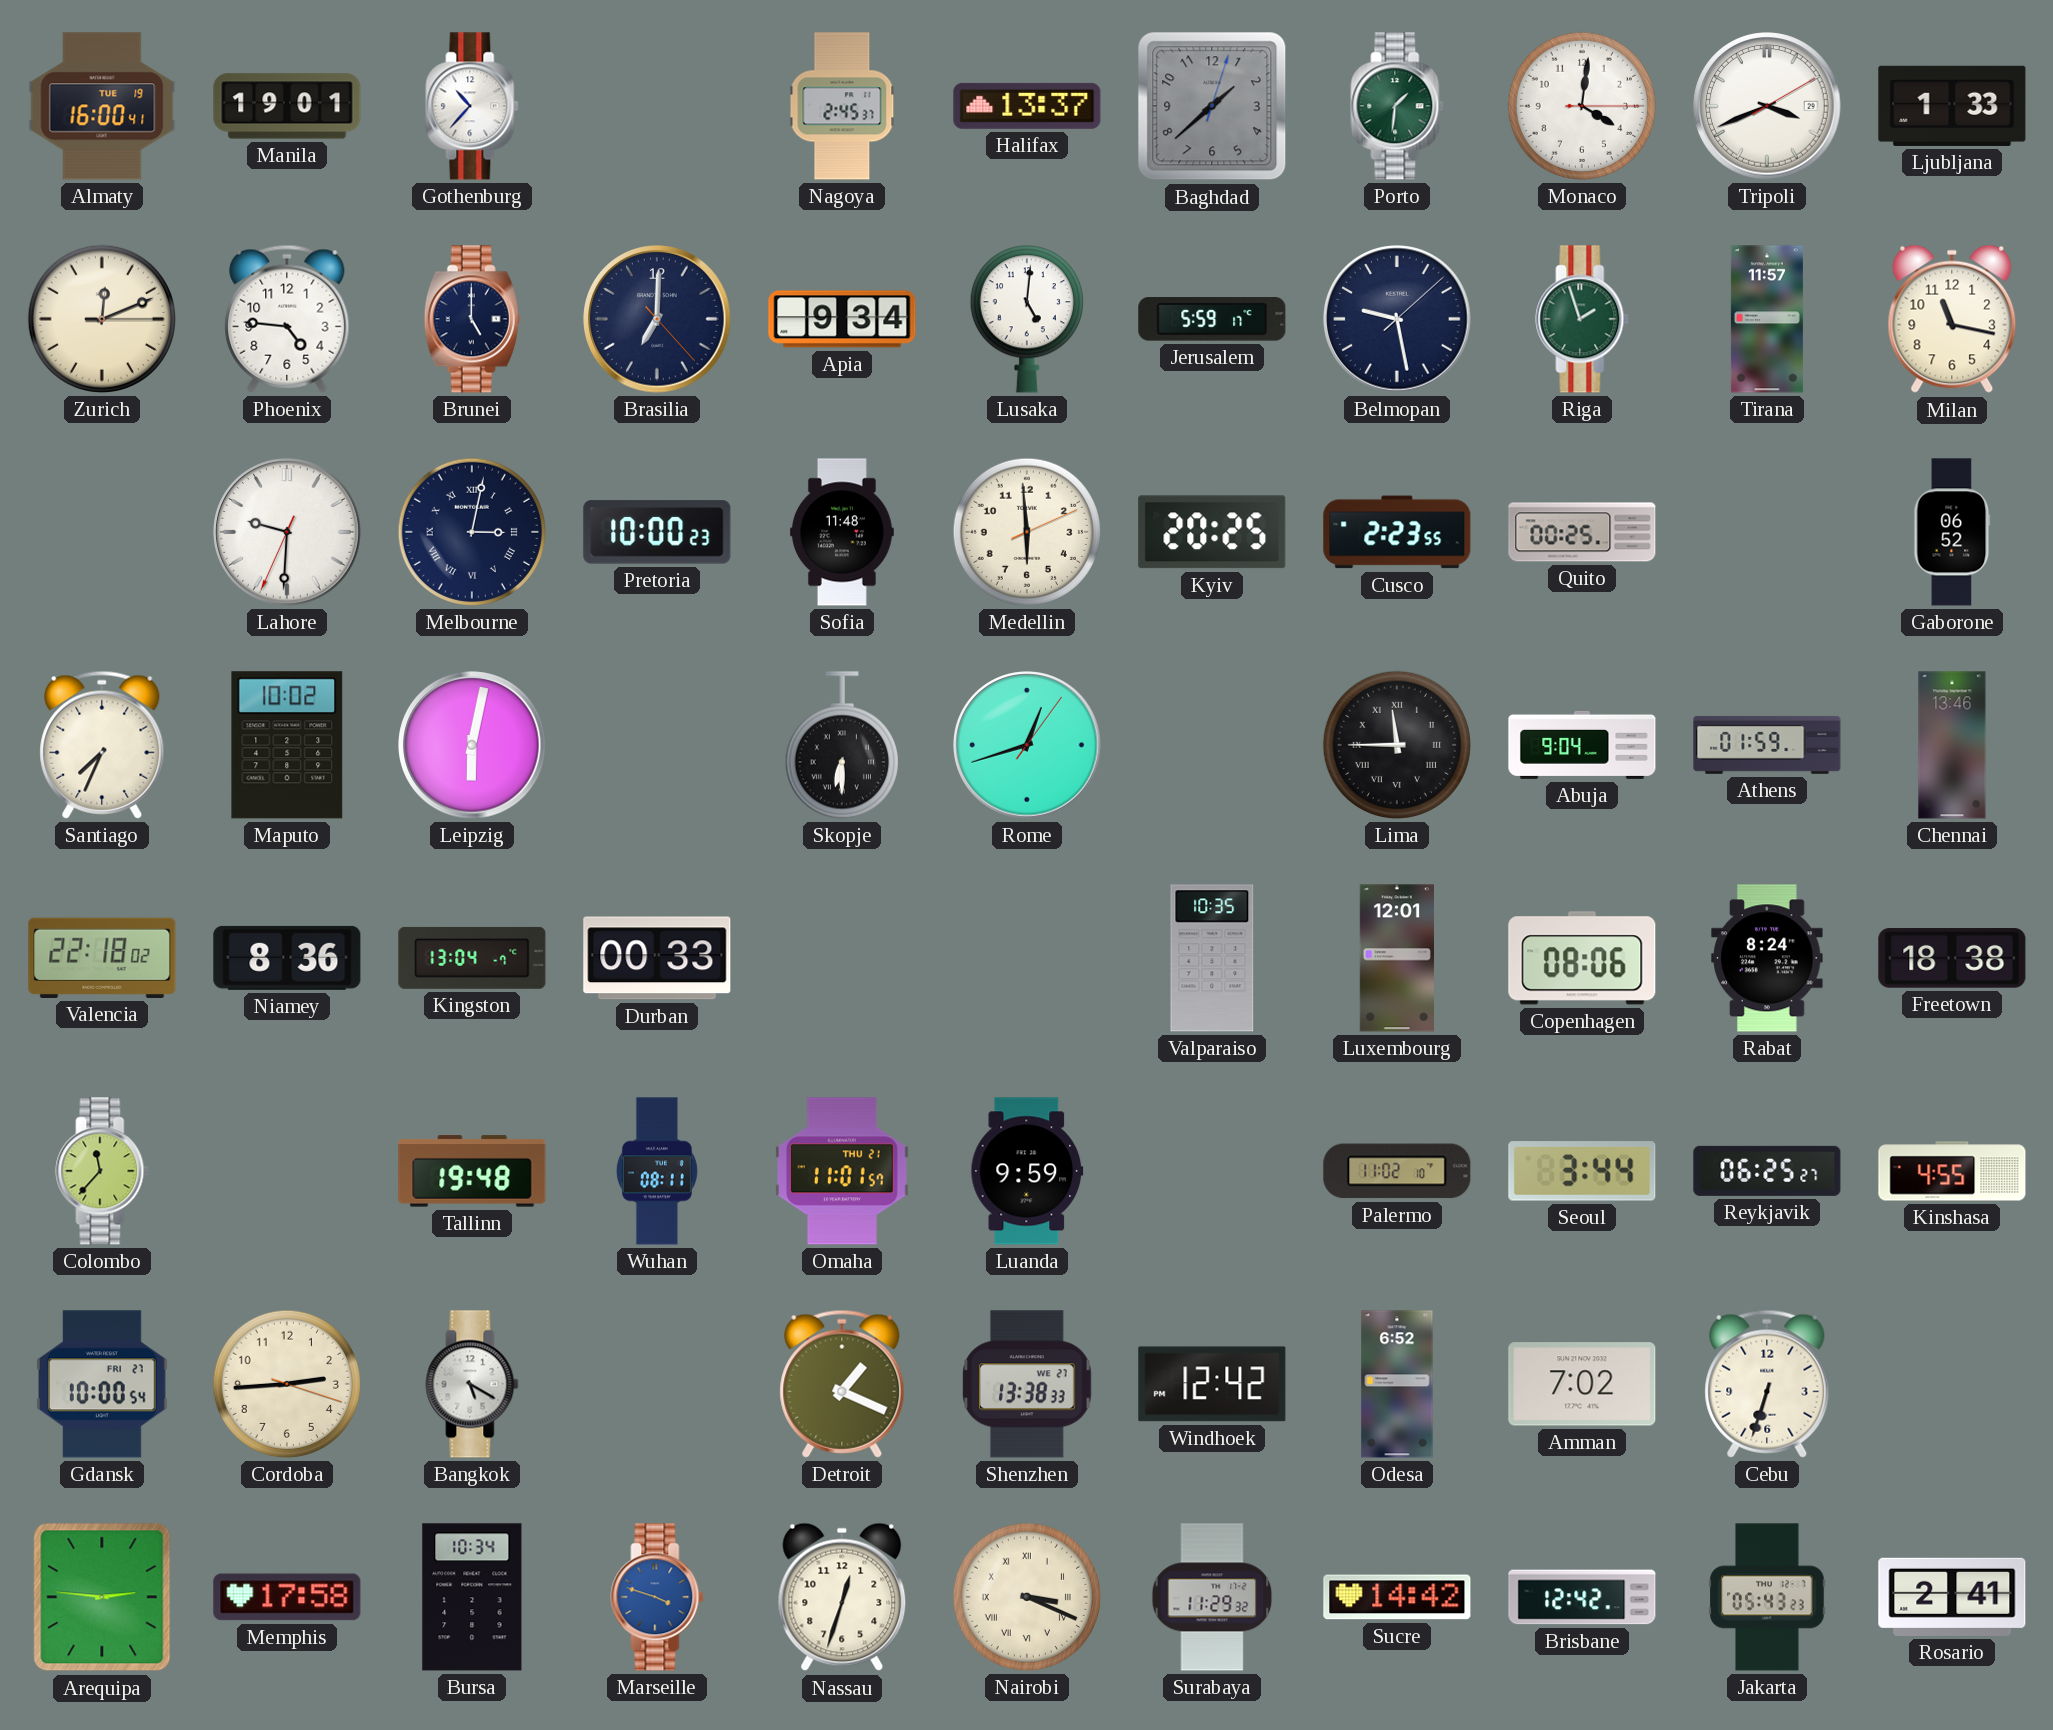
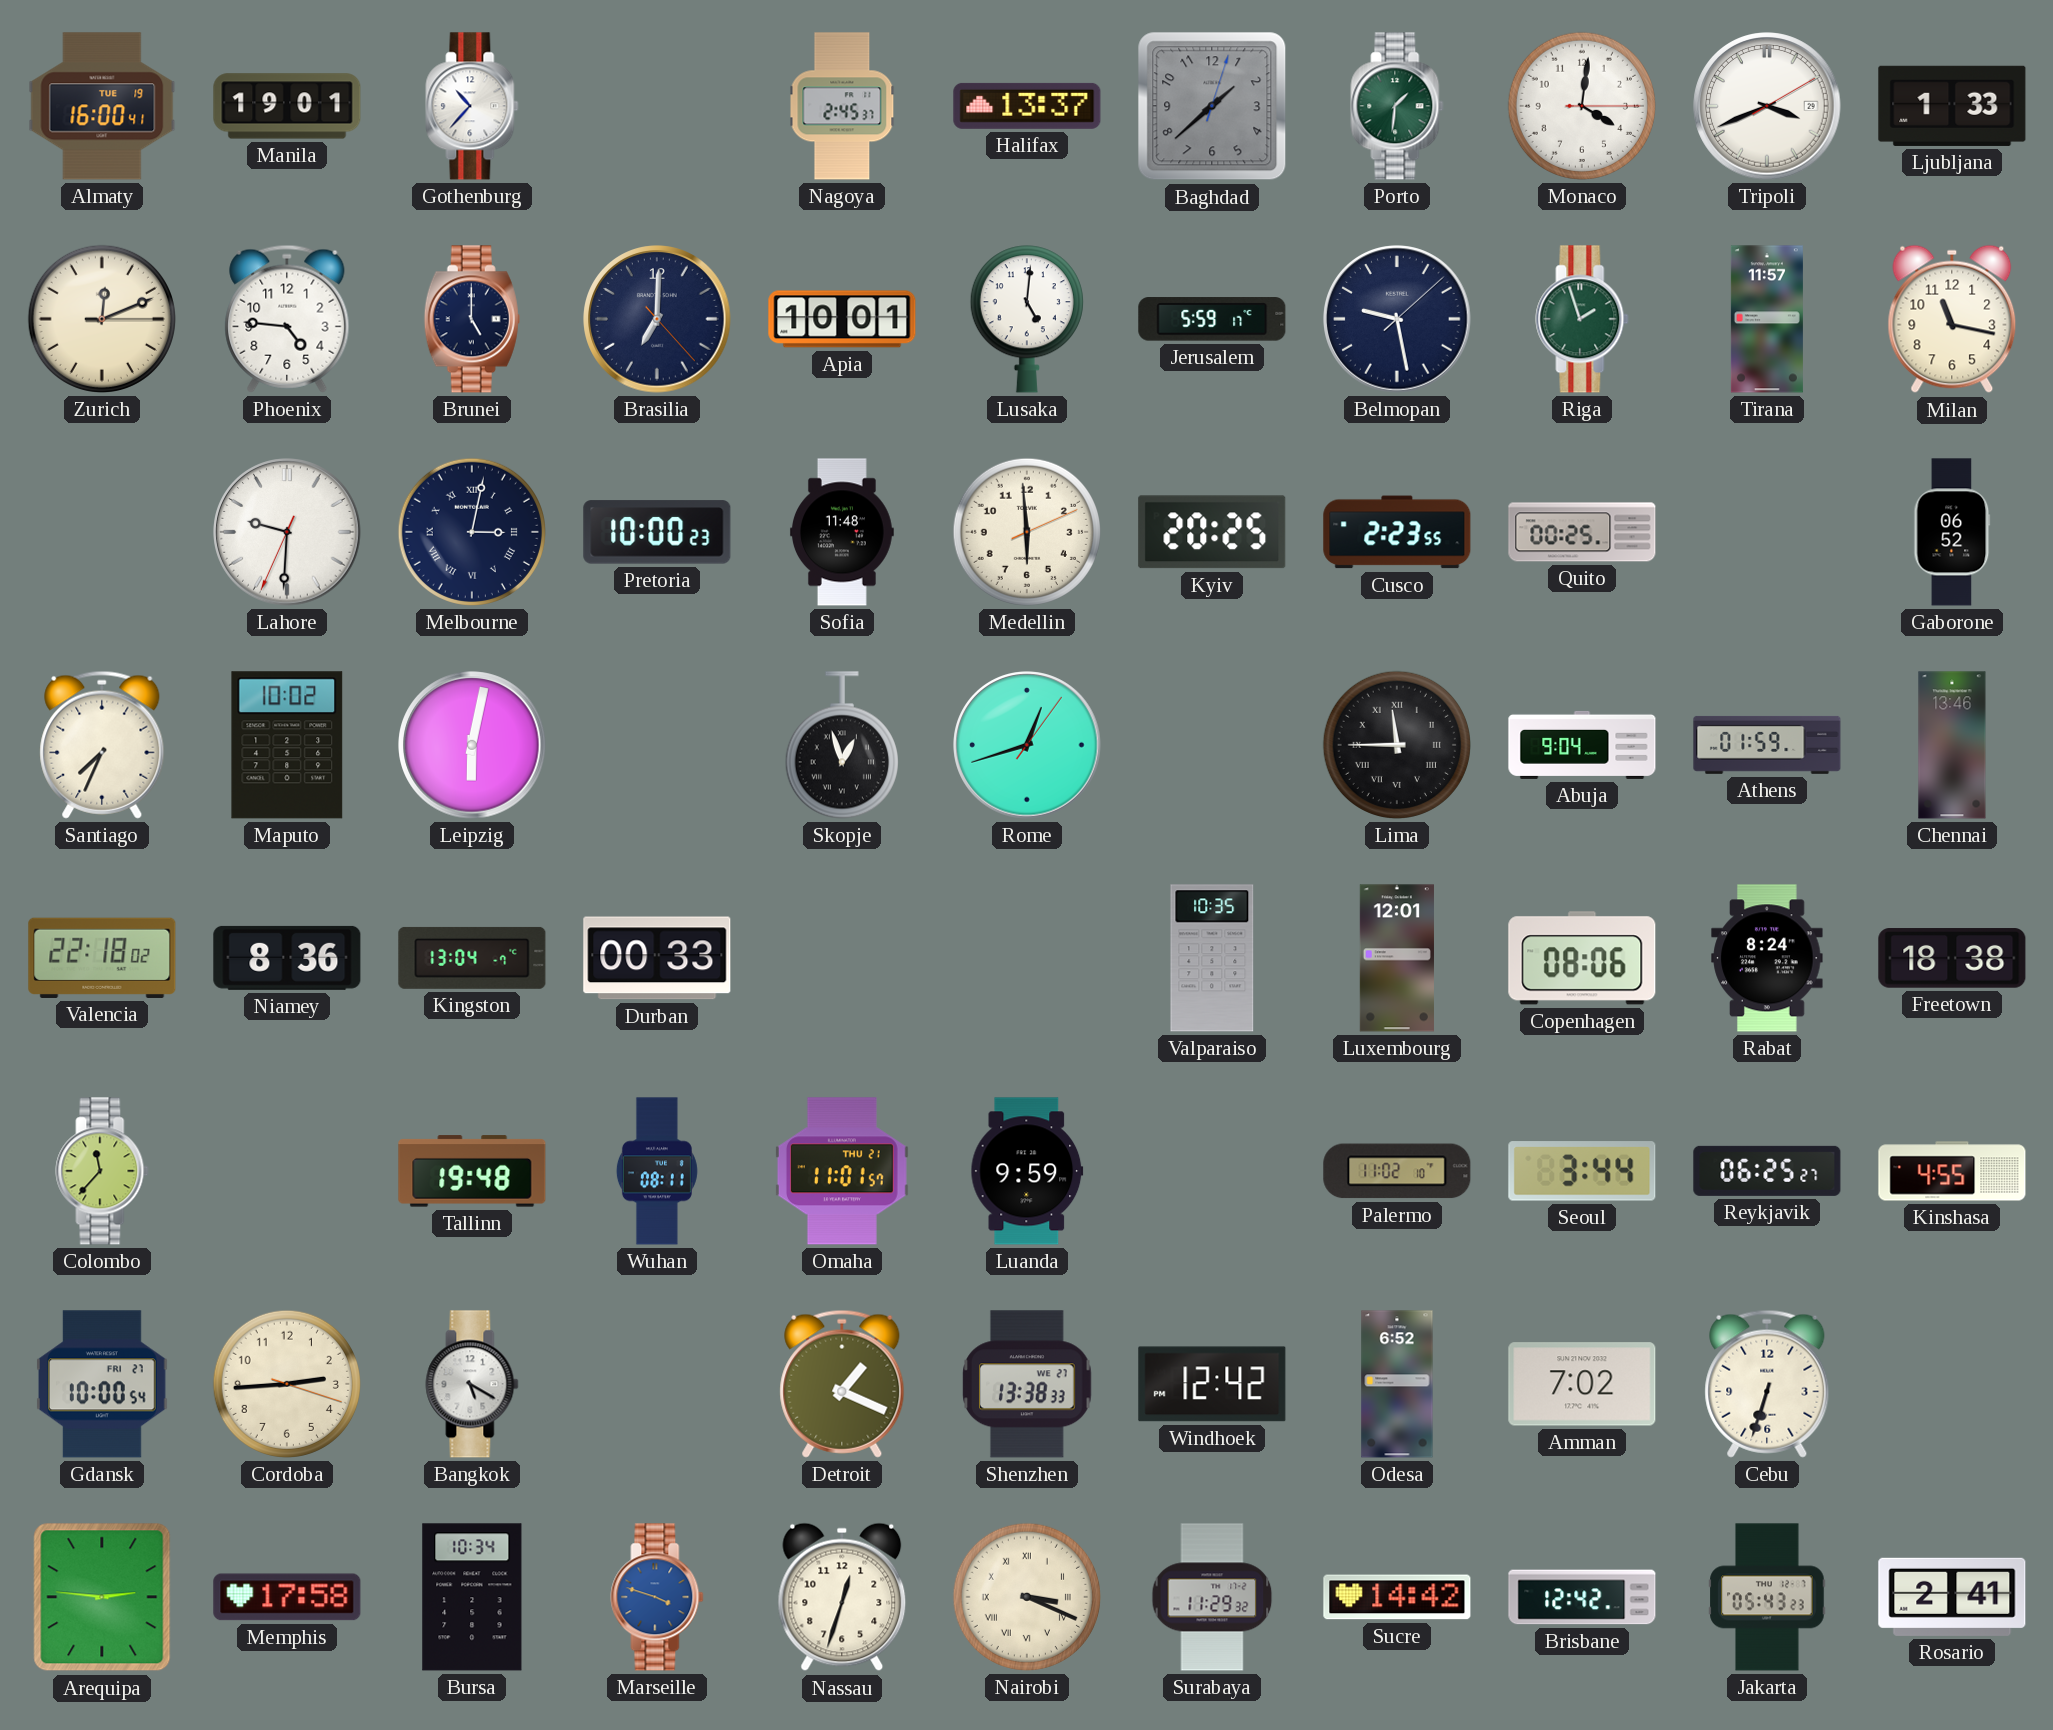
Apia: 9:34 -> 10:01
Skopje: 6:30 -> 12:57
